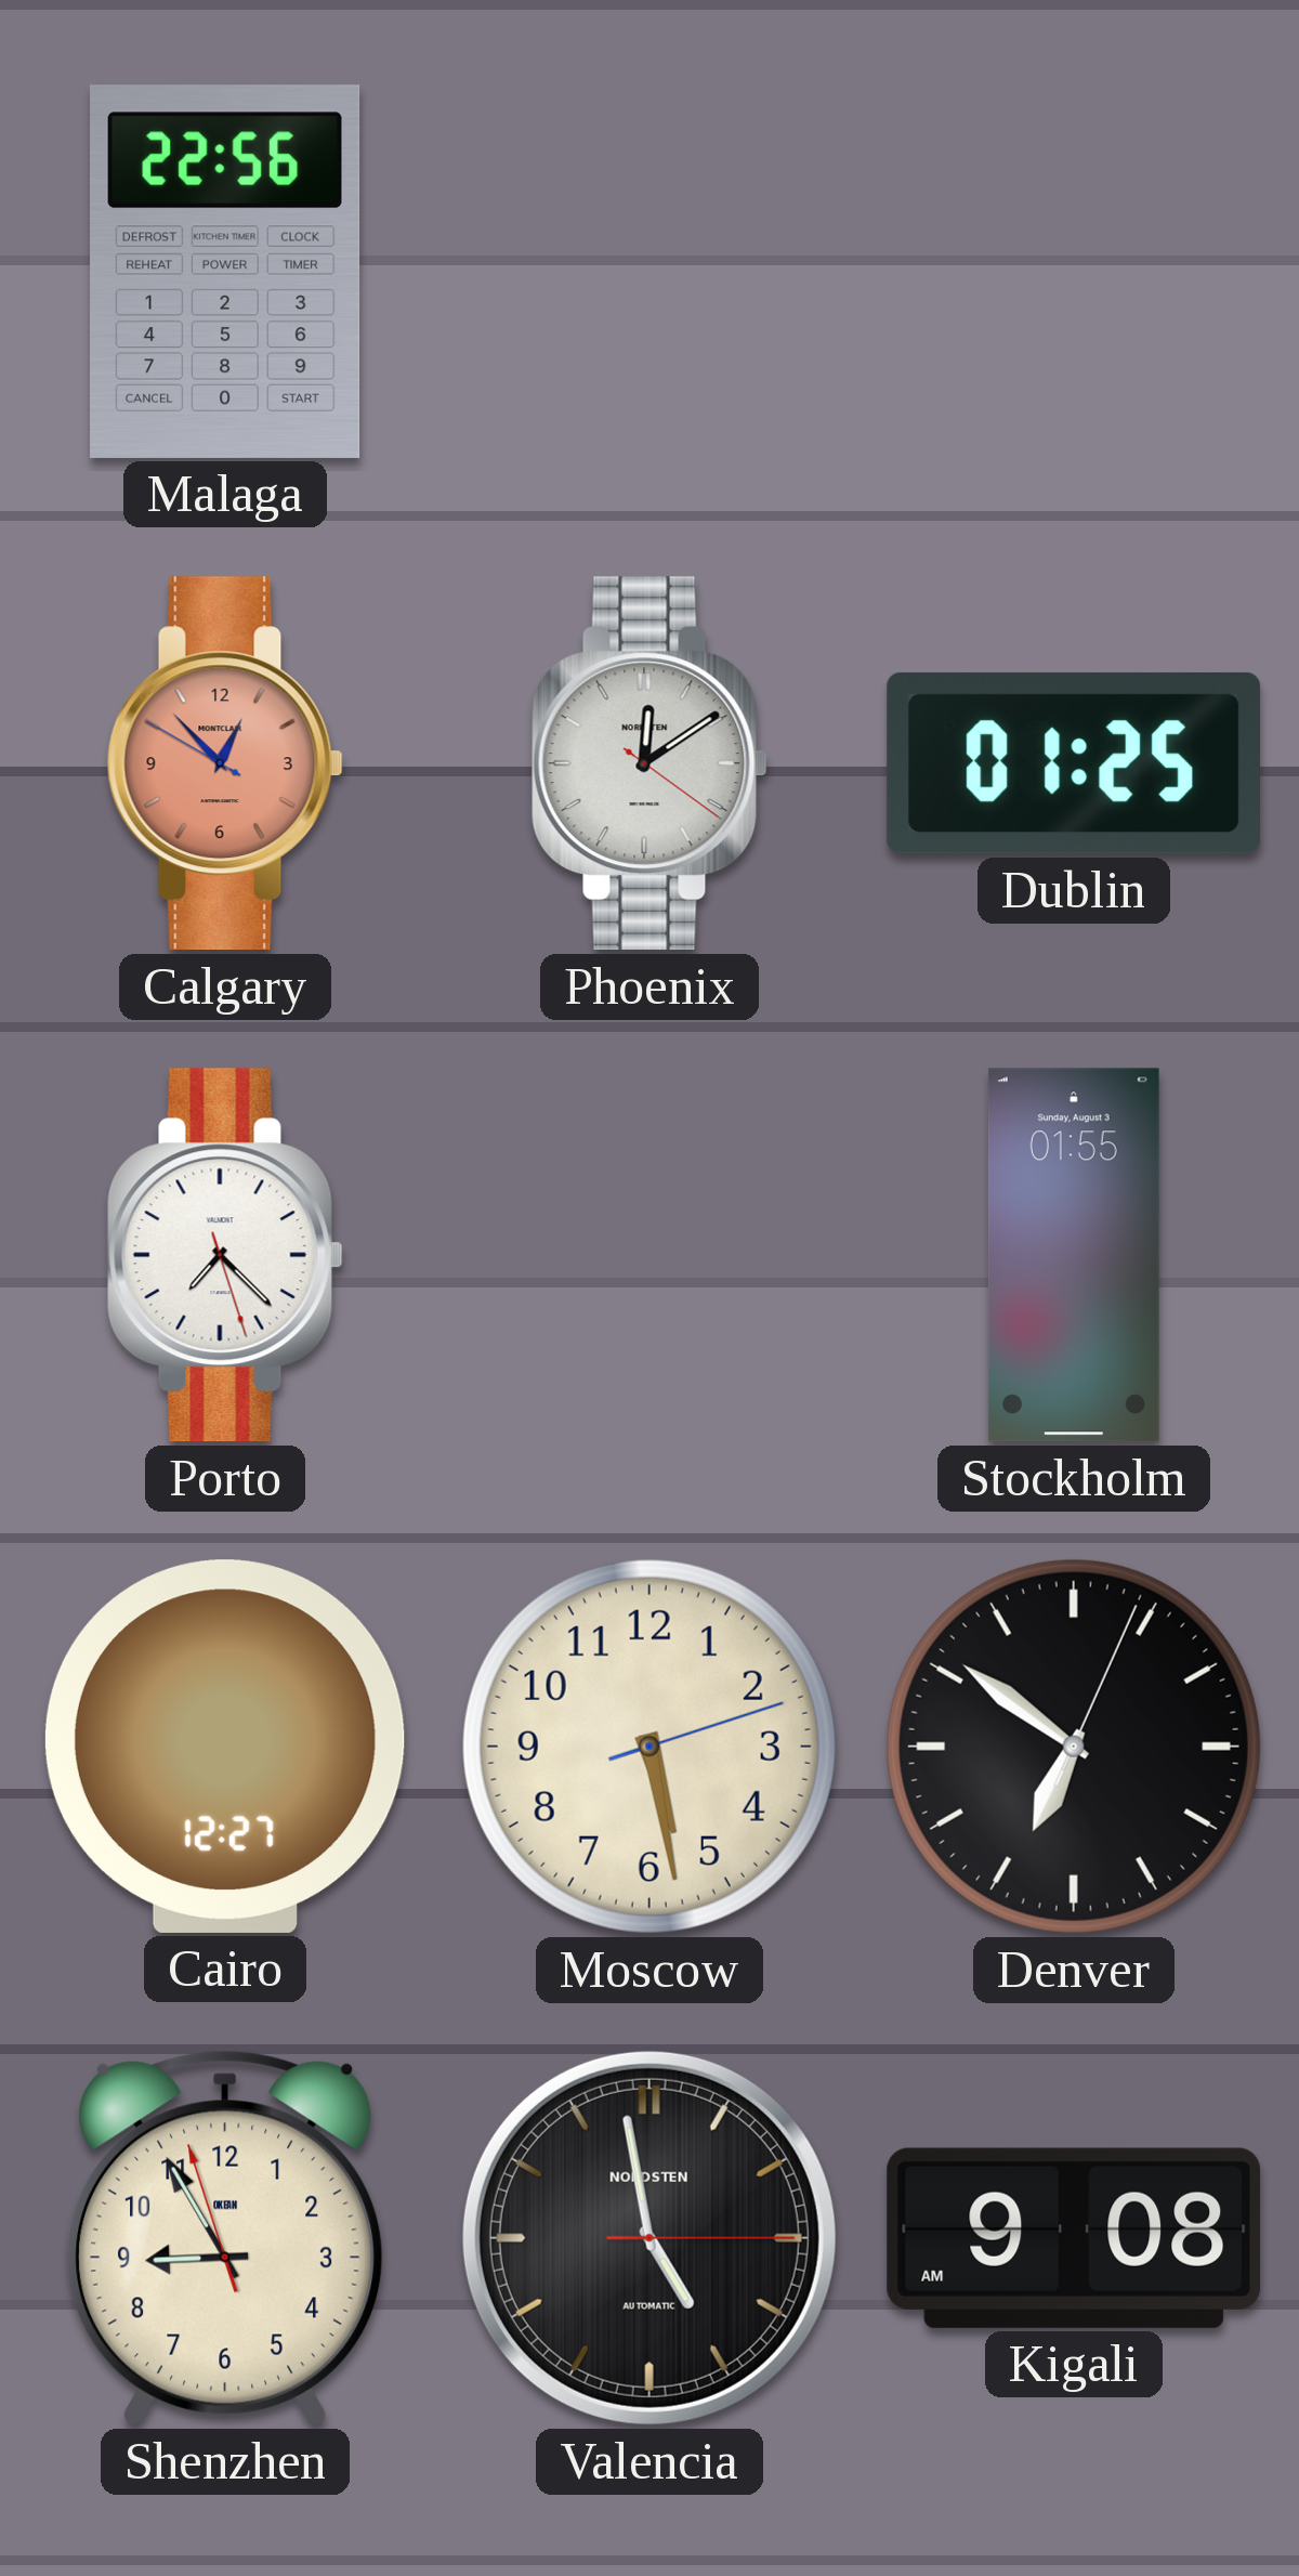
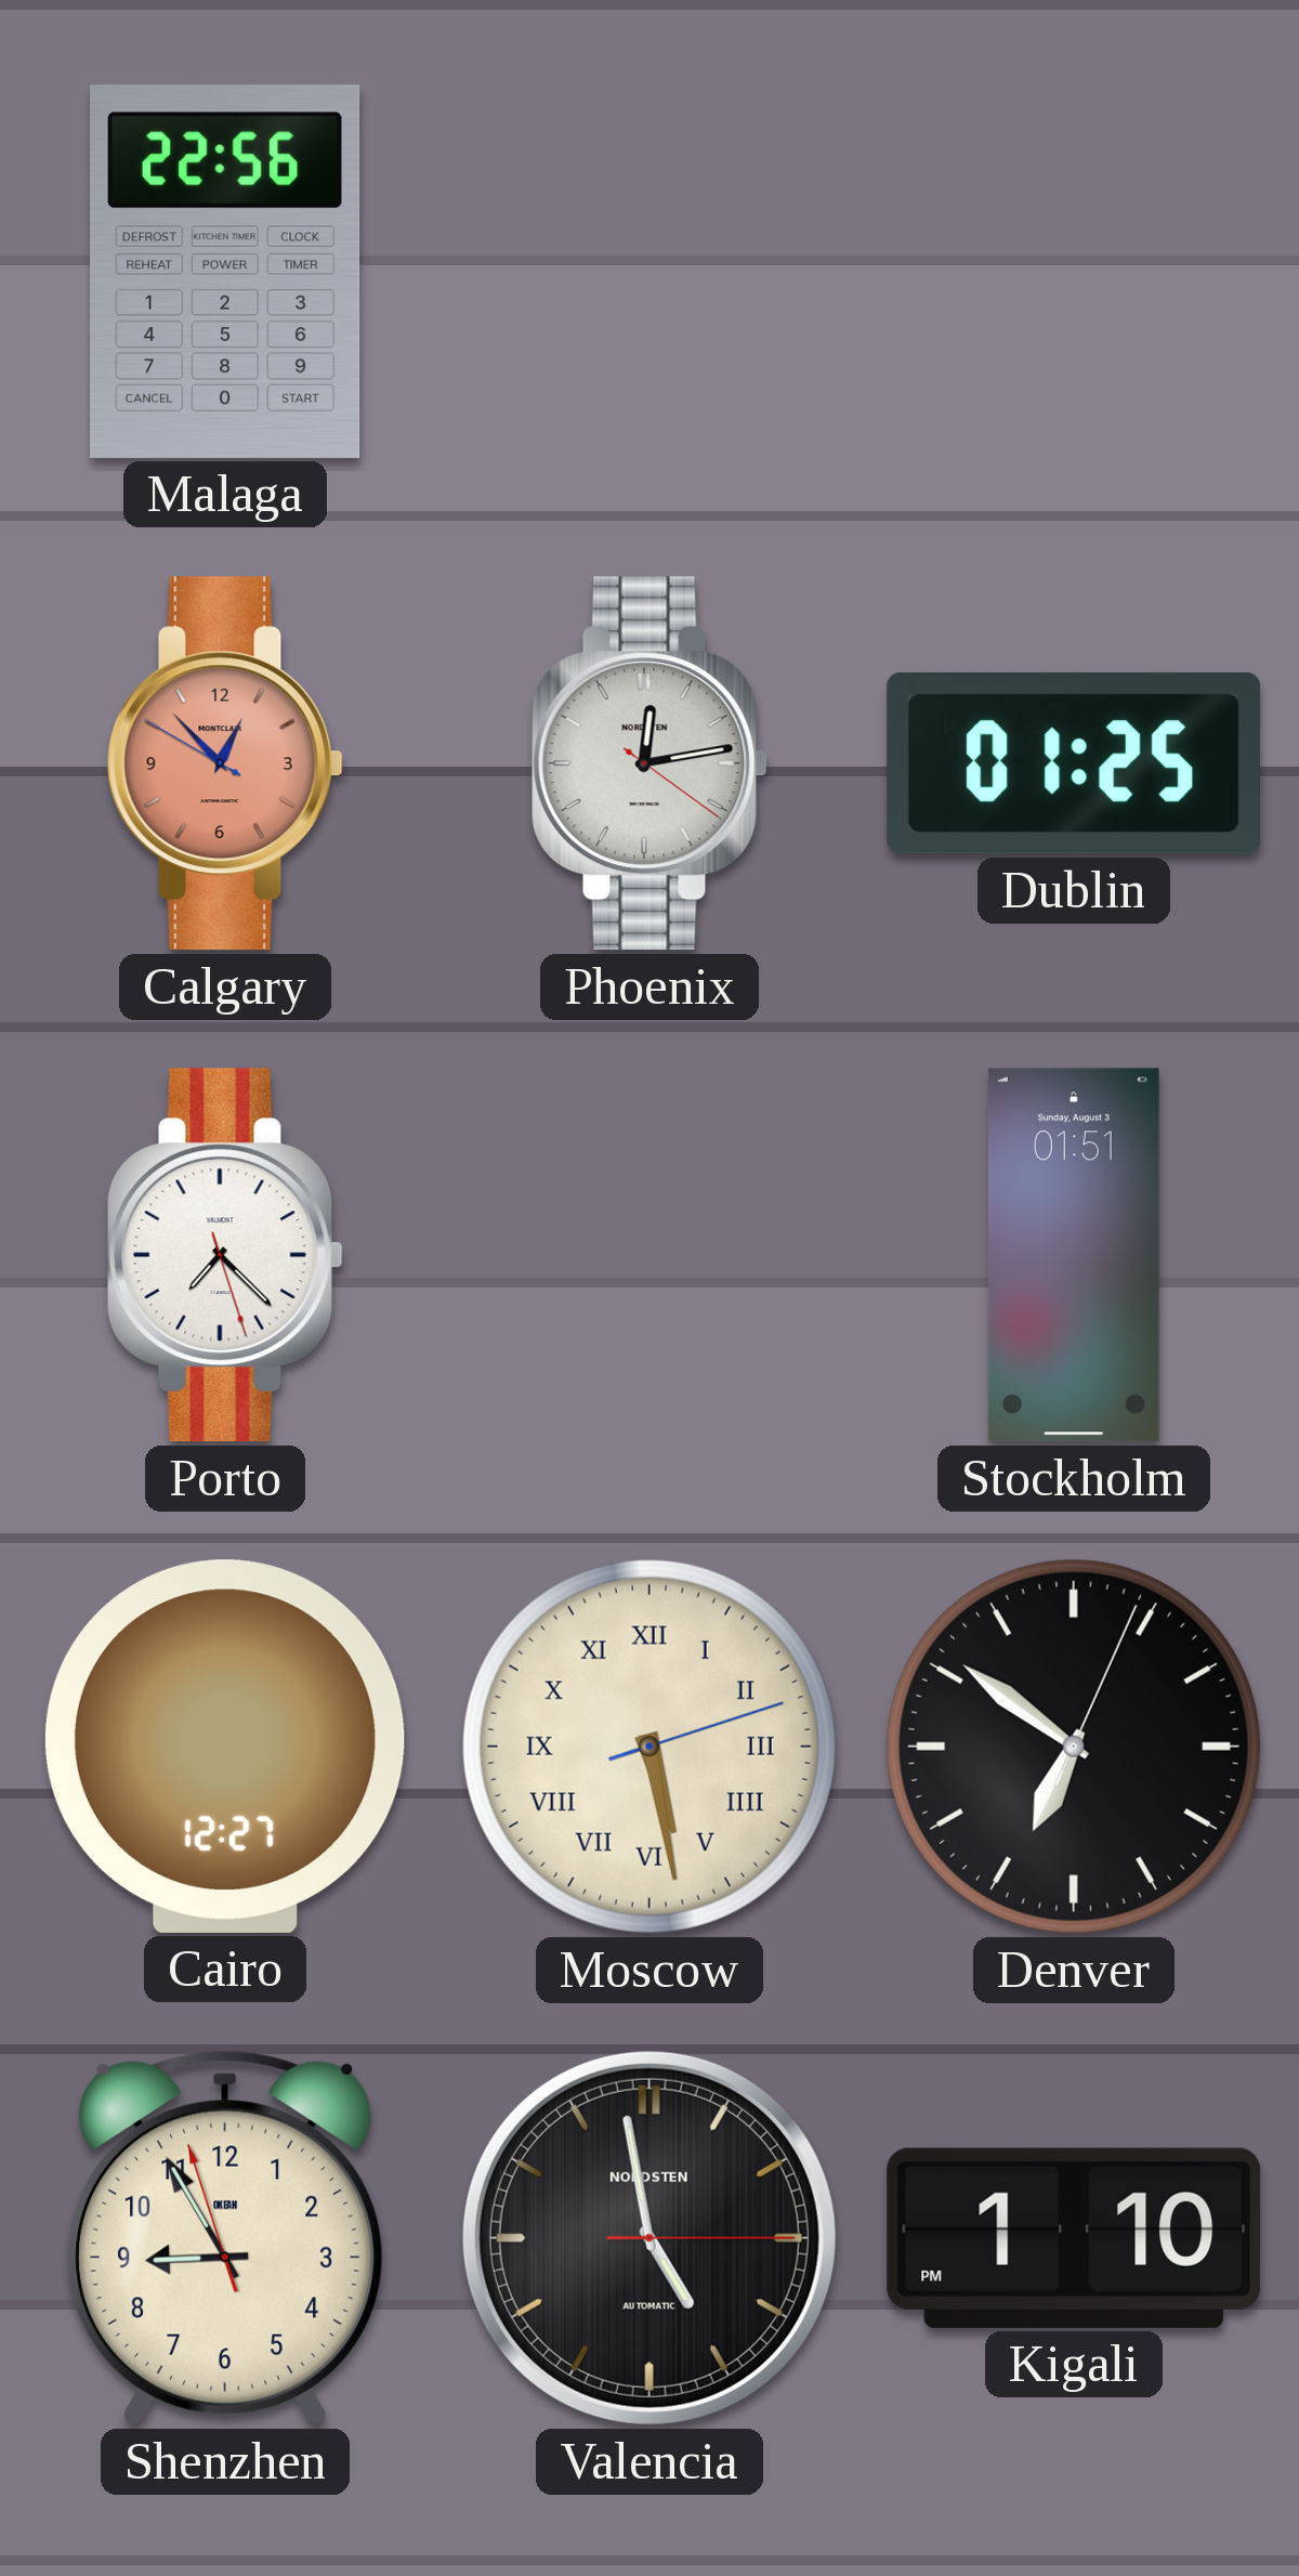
Phoenix: 12:09 -> 12:13
Stockholm: 01:55 -> 01:51
Moscow numerals: Arabic -> Roman
Kigali: 9:08 -> 1:10
